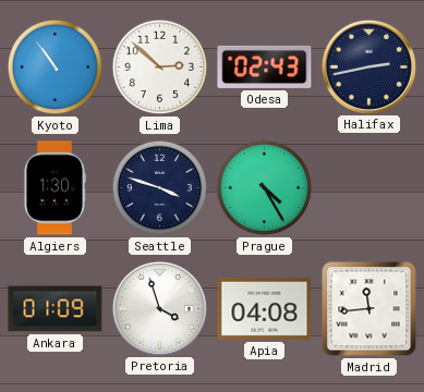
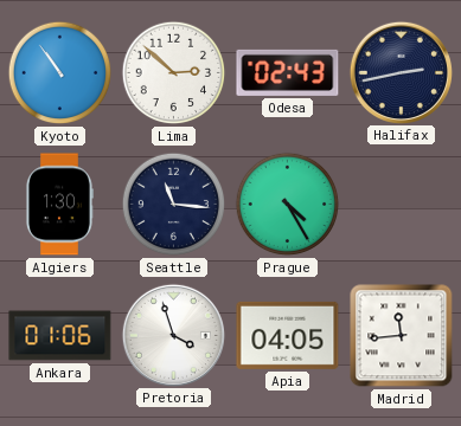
Seattle: 3:48 -> 11:16
Ankara: 01:09 -> 01:06
Apia: 04:08 -> 04:05
